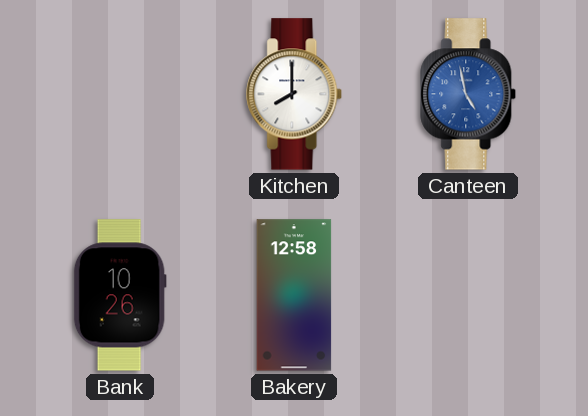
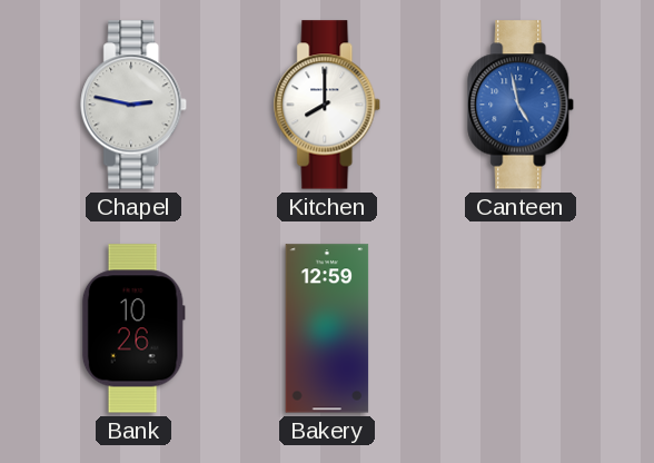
Chapel: none -> 2:47
Bakery: 12:58 -> 12:59
